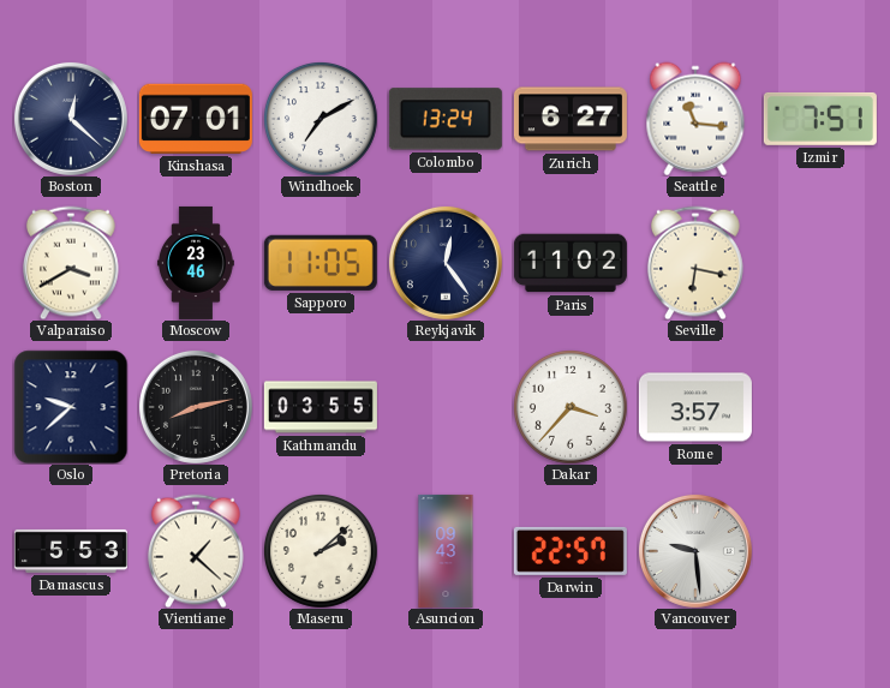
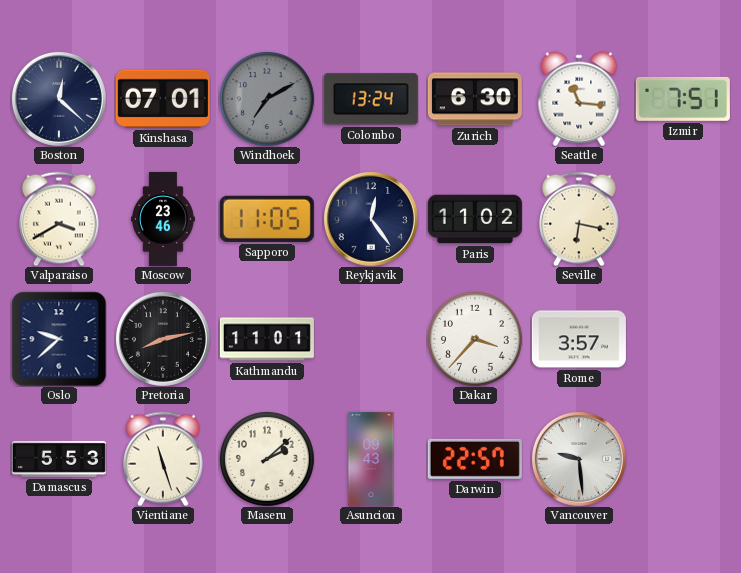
Windhoek dial: white -> grey
Zurich: 6:27 -> 6:30
Kathmandu: 03:55 -> 11:01
Vientiane: 1:22 -> 11:27
